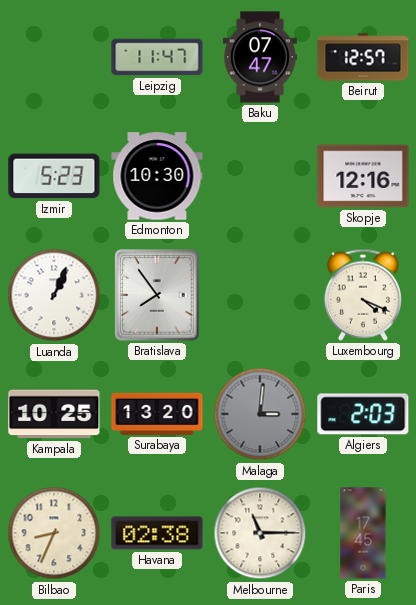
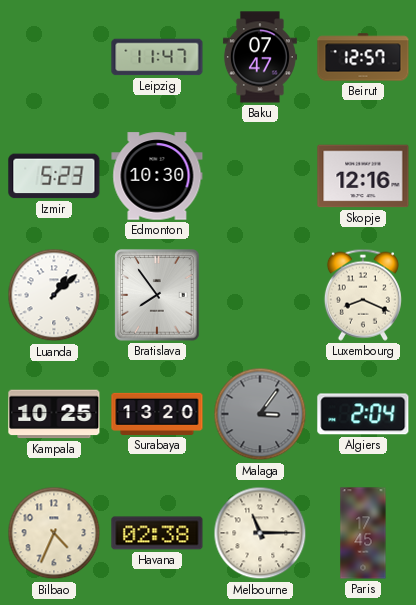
Luanda: 1:04 -> 1:08
Luxembourg: 4:19 -> 8:19
Malaga: 3:01 -> 3:06
Algiers: 2:03 -> 2:04
Bilbao: 8:34 -> 4:34
